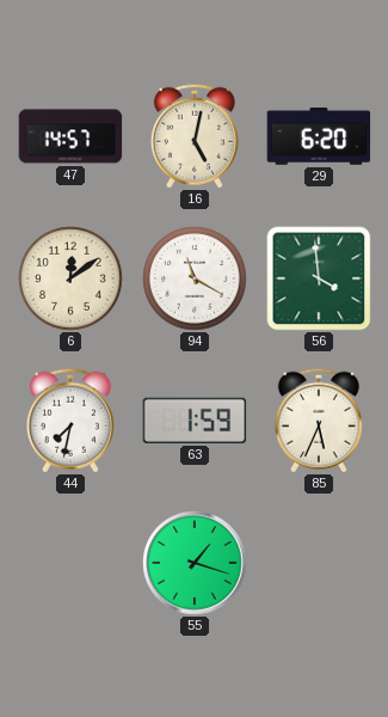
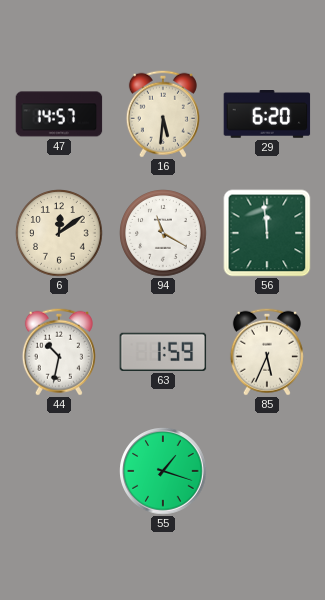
16: 5:02 -> 5:31
56: 3:59 -> 11:59
44: 7:32 -> 10:32
